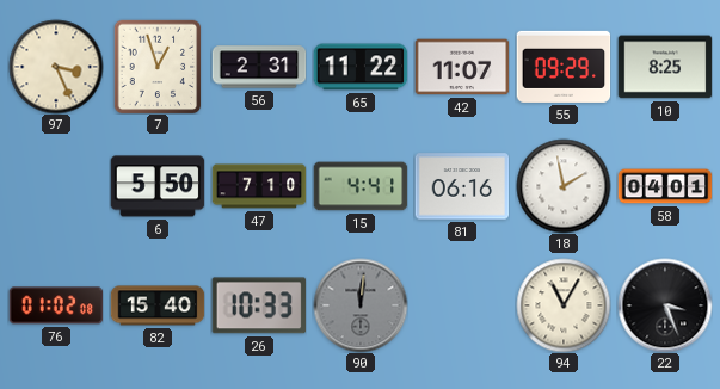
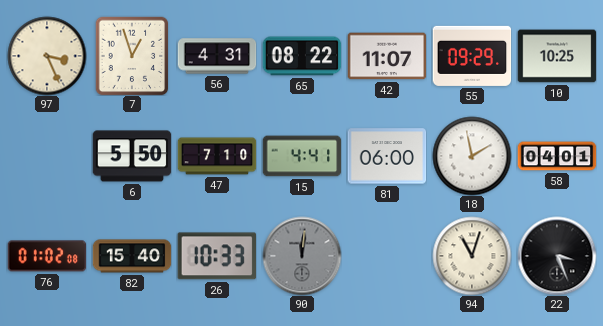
56: 2:31 -> 4:31
65: 11:22 -> 08:22
10: 8:25 -> 10:25
81: 06:16 -> 06:00
94: 11:05 -> 11:03
